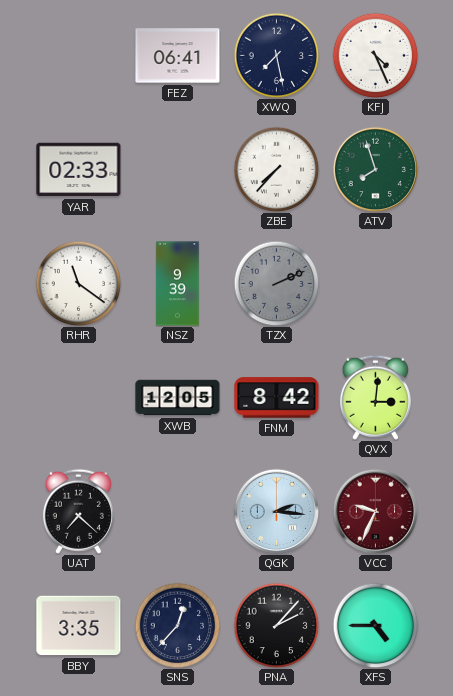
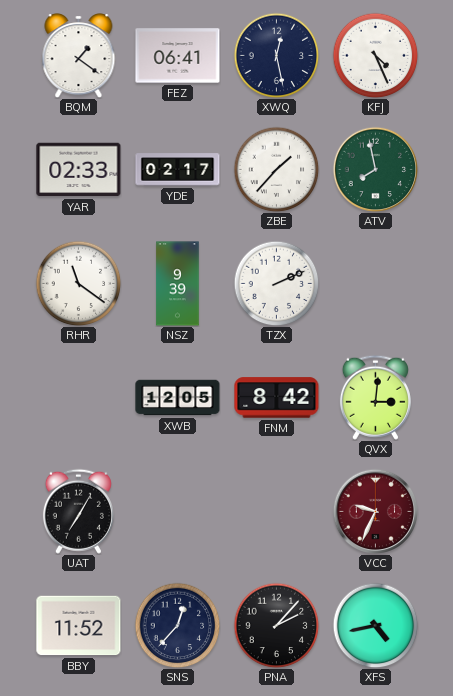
BQM: none -> 1:21
XWQ: 7:28 -> 12:28
YDE: none -> 02:17
ZBE: 7:37 -> 1:37
ATV: 7:57 -> 7:58
TZX dial: grey -> white
UAT: 7:22 -> 7:05
QGK: 2:16 -> none
BBY: 3:35 -> 11:52
XFS: 4:45 -> 4:43
